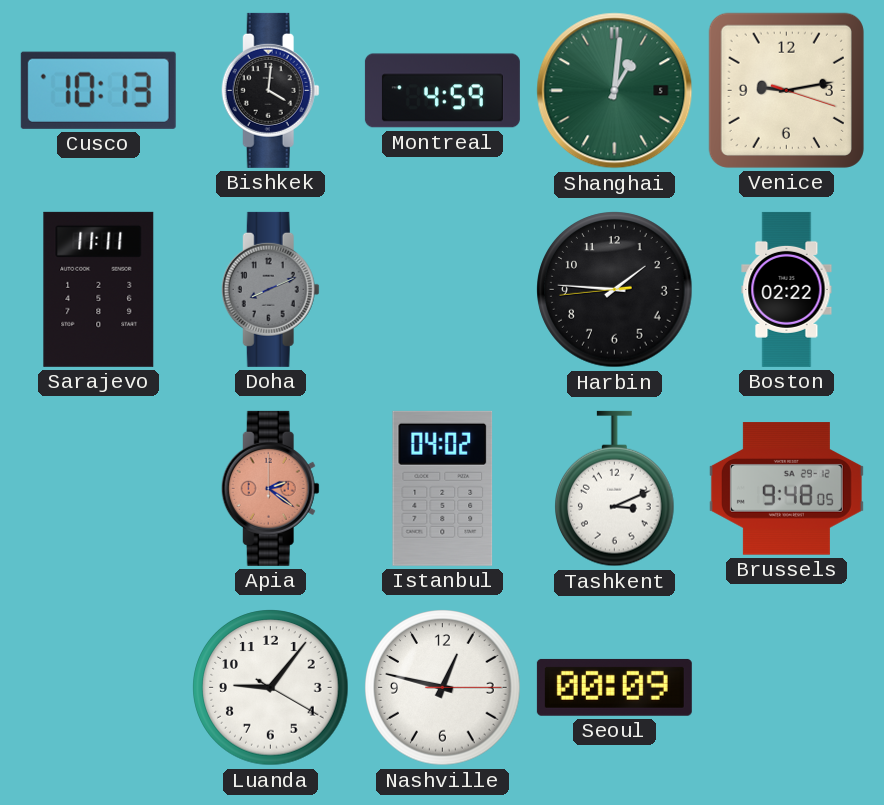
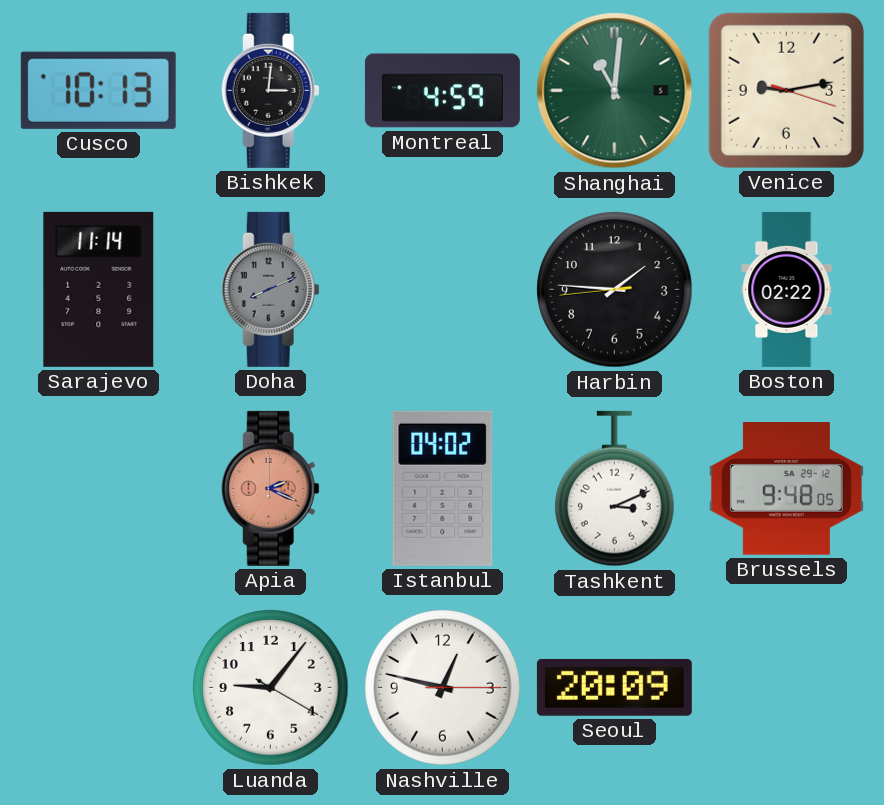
Bishkek: 4:01 -> 3:01
Shanghai: 1:01 -> 11:01
Sarajevo: 11:11 -> 11:14
Apia: 2:21 -> 2:19
Seoul: 00:09 -> 20:09
